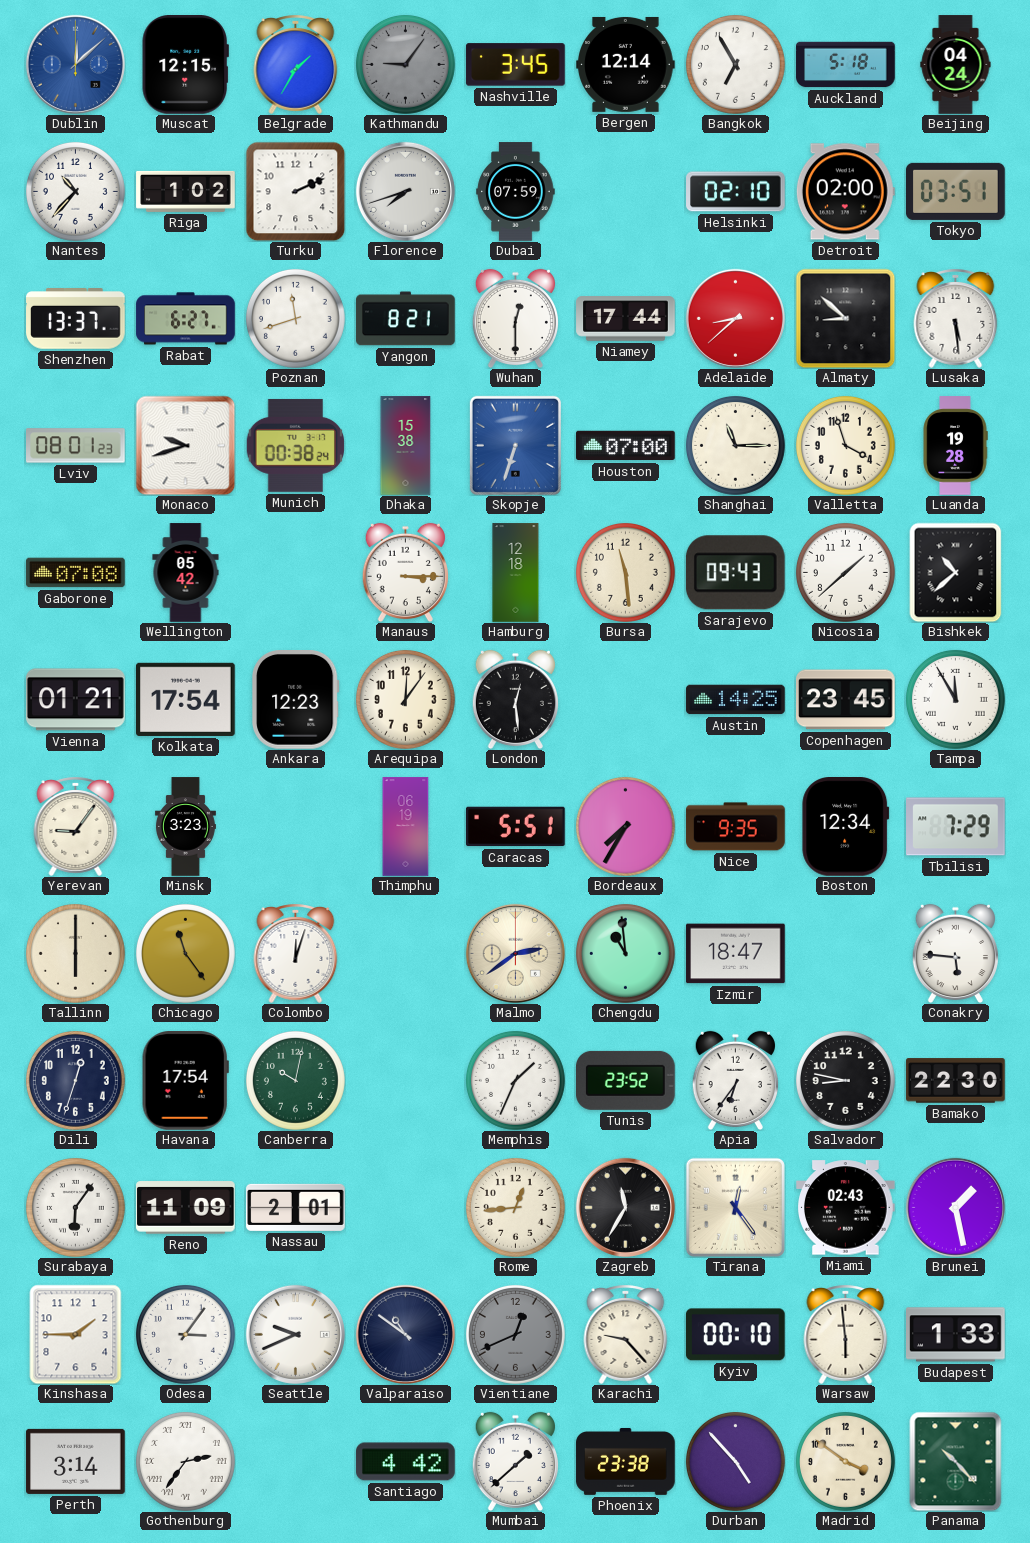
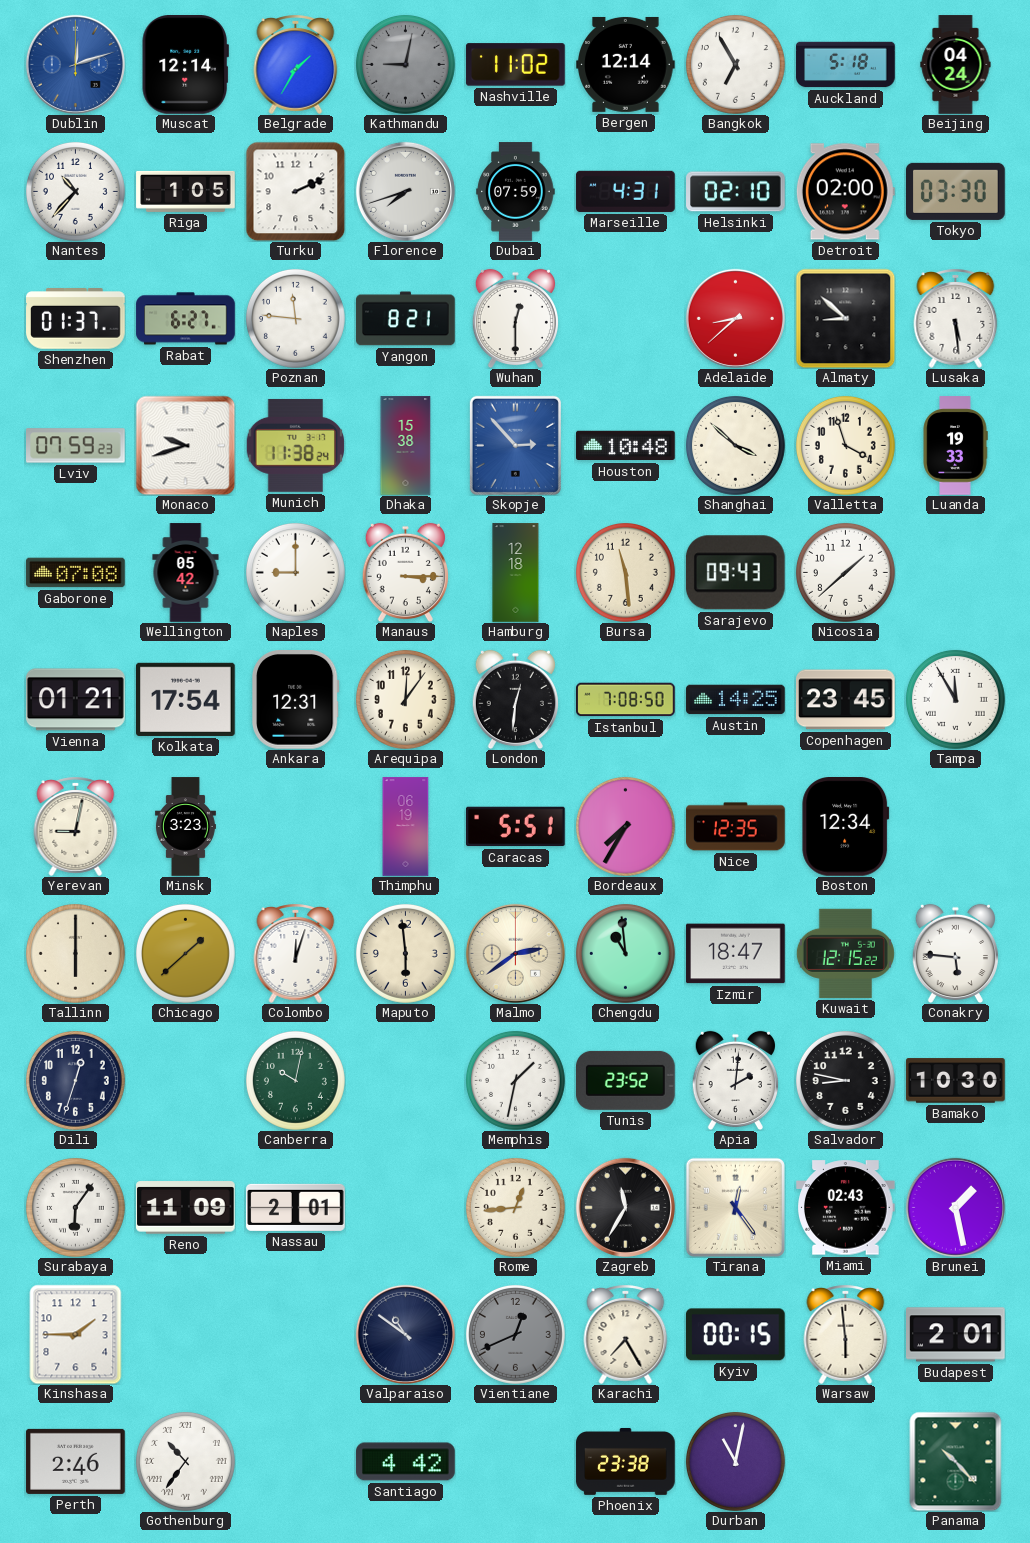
Dublin: 12:08 -> 12:12
Muscat: 12:15 -> 12:14
Kathmandu: 9:06 -> 9:02
Nashville: 3:45 -> 11:02
Riga: 1:02 -> 1:05
Marseille: none -> 4:31
Tokyo: 03:51 -> 03:30
Shenzhen: 13:37 -> 01:37
Poznan: 11:42 -> 11:46
Niamey: 17:44 -> none
Lviv: 08:01 -> 07:59
Munich: 00:38 -> 11:38
Skopje: 6:33 -> 2:53
Houston: 07:00 -> 10:48
Shanghai: 11:15 -> 3:52
Luanda: 19:28 -> 19:33
Naples: none -> 9:00
Bishkek: 10:38 -> none
Ankara: 12:23 -> 12:31
London: 12:29 -> 12:31
Istanbul: none -> 7:08
Yerevan: 9:06 -> 9:02
Nice: 9:35 -> 12:35
Tbilisi: 7:29 -> none
Chicago: 11:24 -> 1:38
Maputo: none -> 5:59
Kuwait: none -> 12:15
Havana: 17:54 -> none
Memphis: 1:34 -> 1:32
Apia: 6:36 -> 2:01
Bamako: 22:30 -> 10:30
Odesa: 3:06 -> none
Seattle: 9:41 -> none
Karachi: 9:23 -> 7:25
Kyiv: 00:10 -> 00:15
Budapest: 1:33 -> 2:01
Perth: 3:14 -> 2:46
Gothenburg: 2:36 -> 10:36
Mumbai: 1:38 -> none
Durban: 4:53 -> 11:02
Madrid: 3:51 -> none
